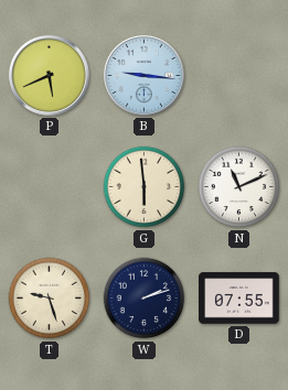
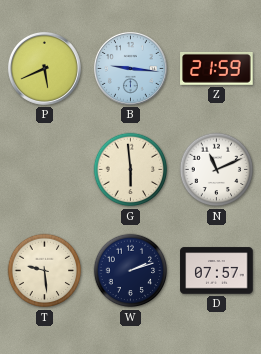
Z: none -> 21:59
T: 9:27 -> 9:29
D: 07:55 -> 07:57
